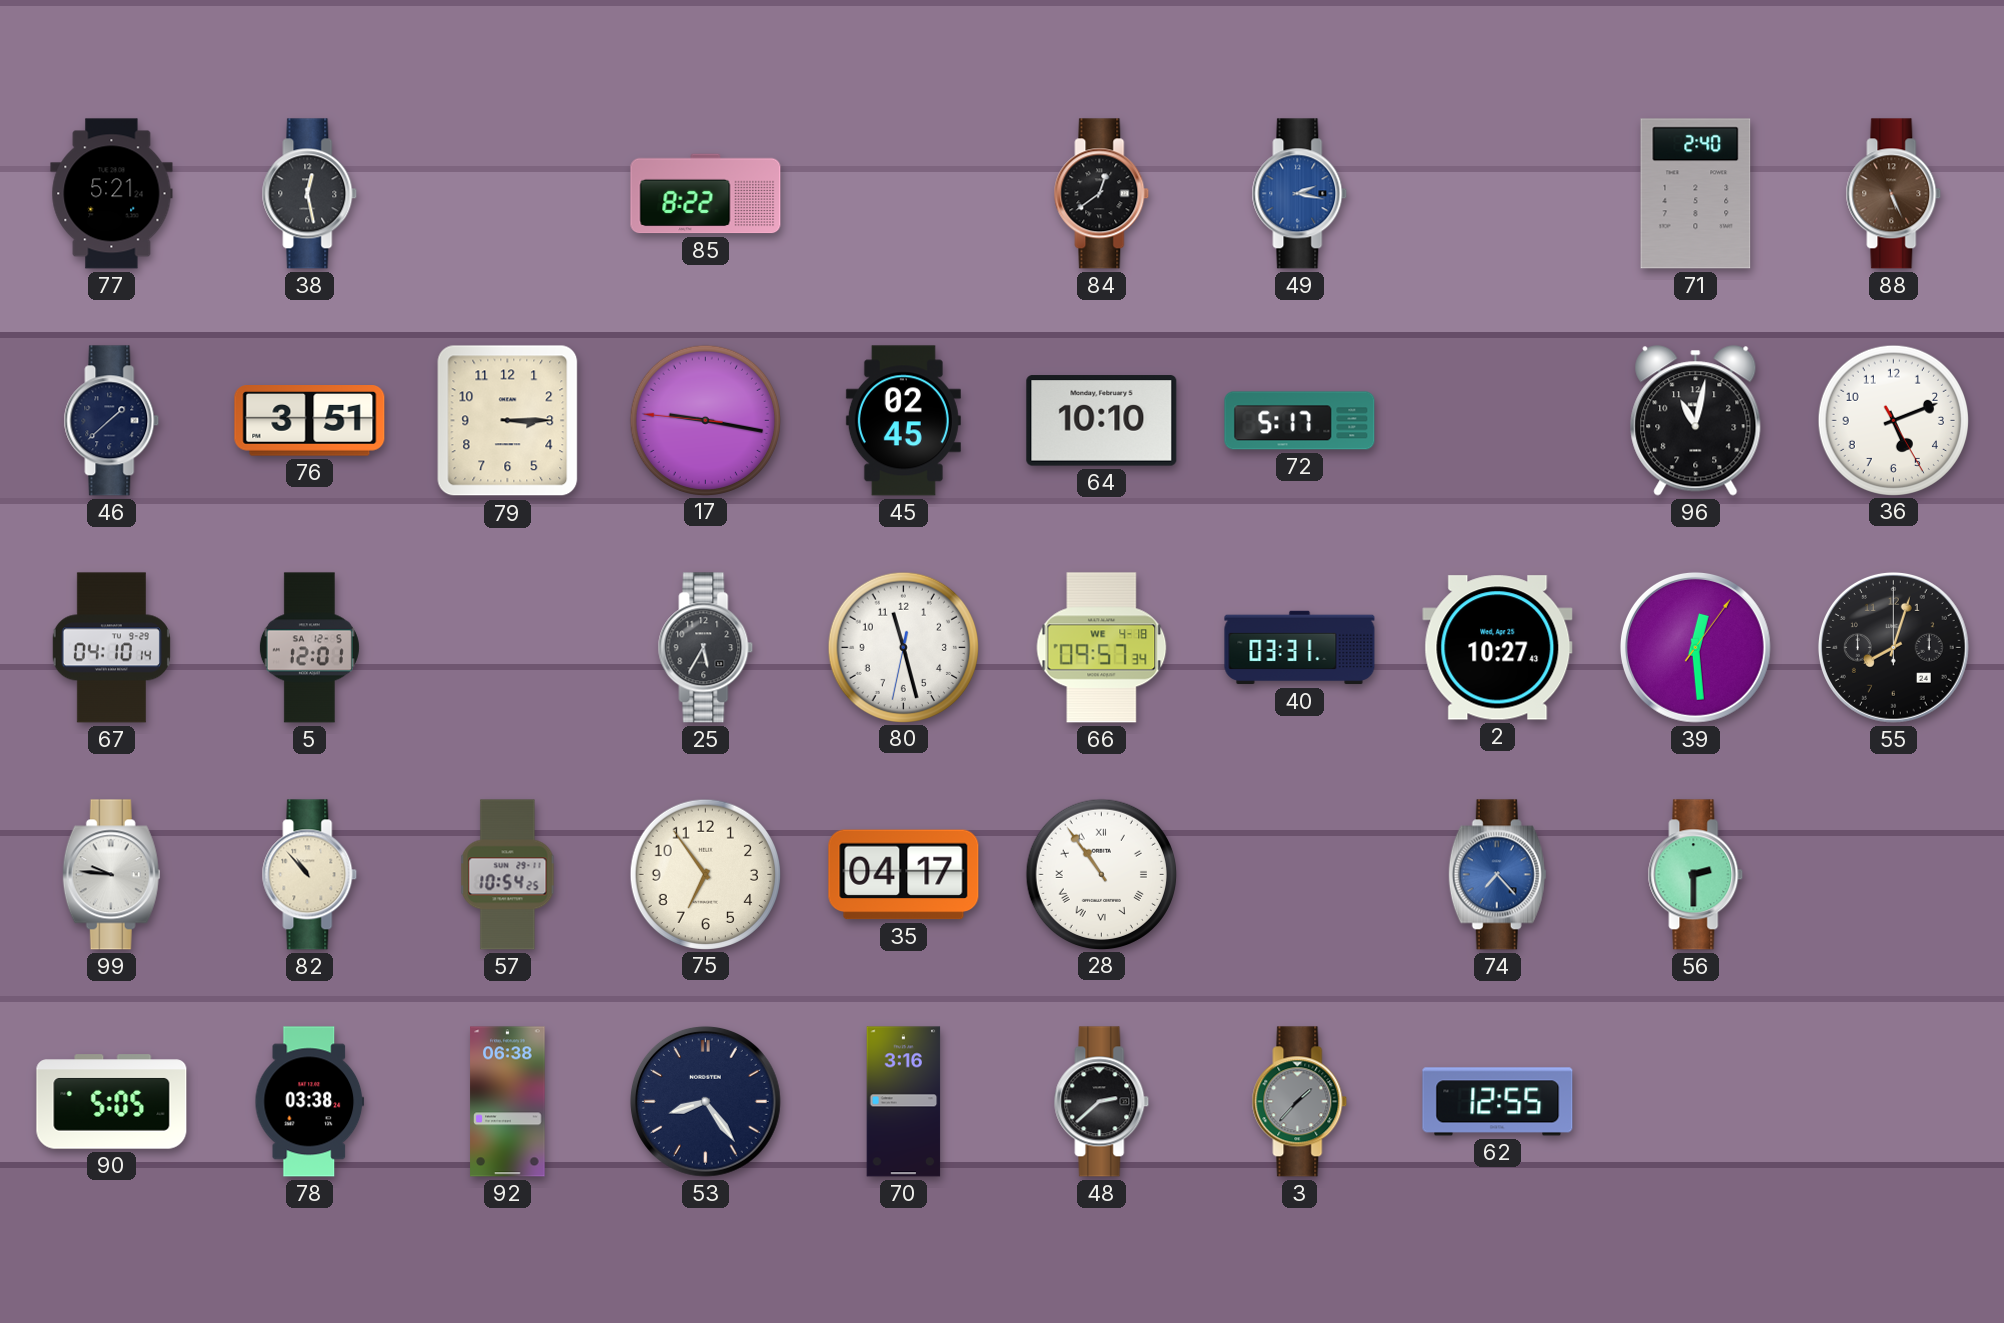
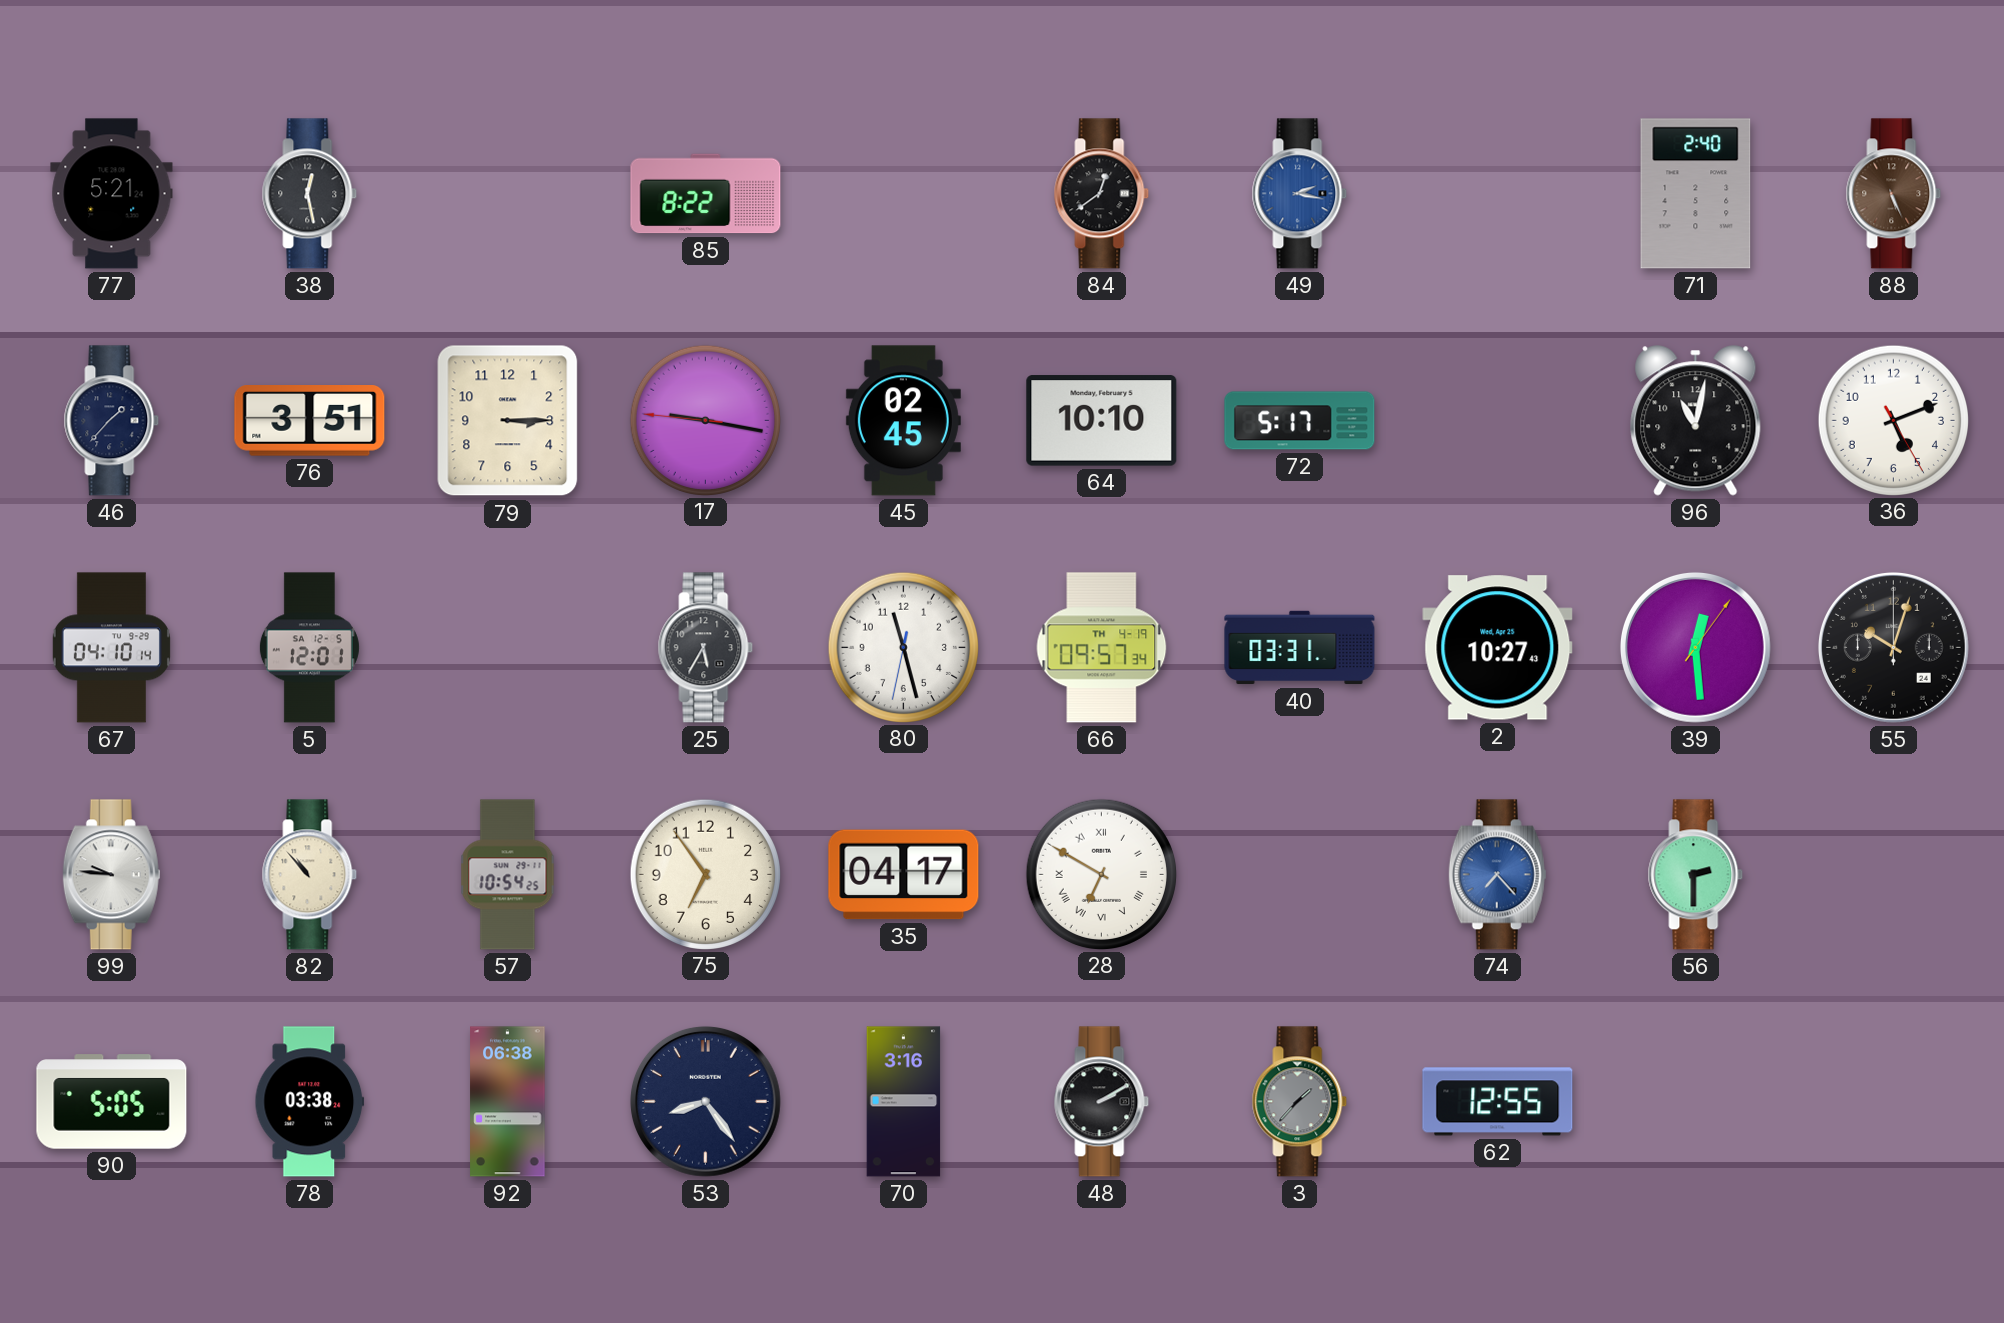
46: 1:38 -> 1:37
66 date: WE 4-18 -> TH 4-19
55: 8:03 -> 10:03
28: 10:54 -> 6:50
48: 2:38 -> 2:10
